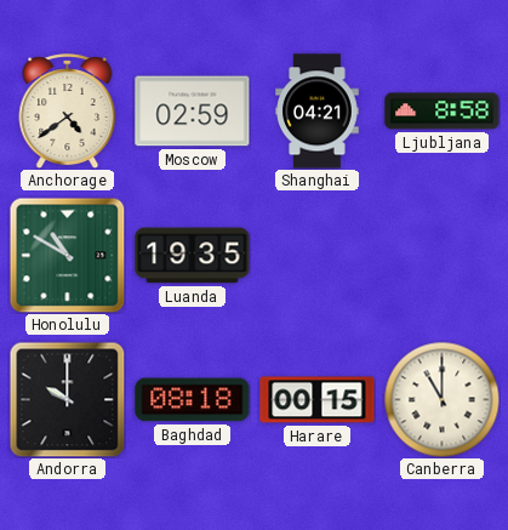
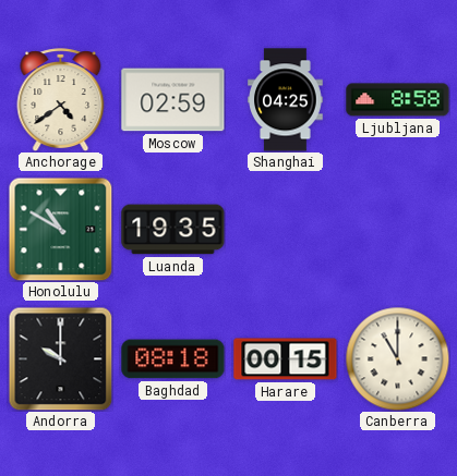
Shanghai: 04:21 -> 04:25
